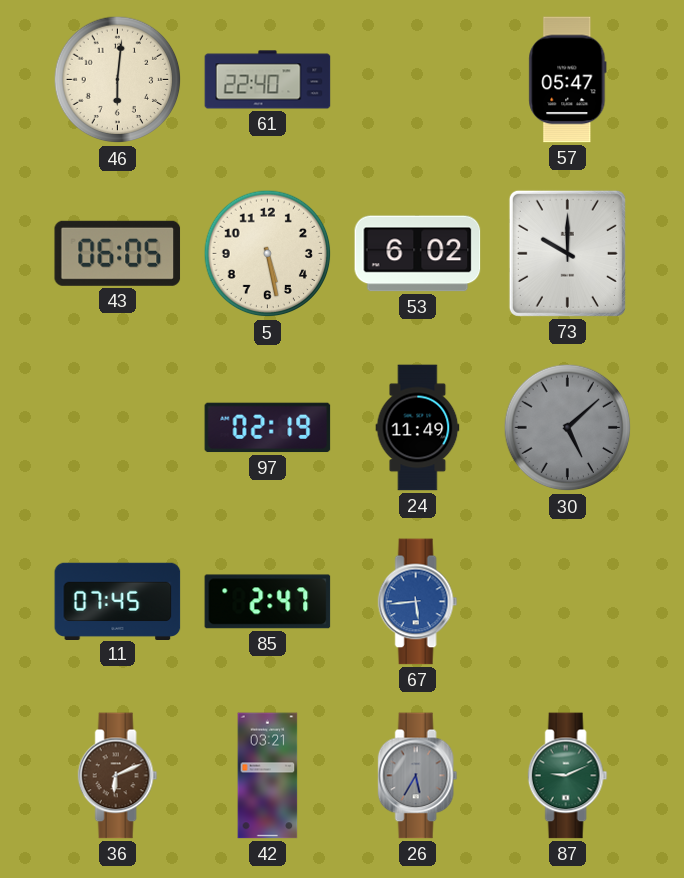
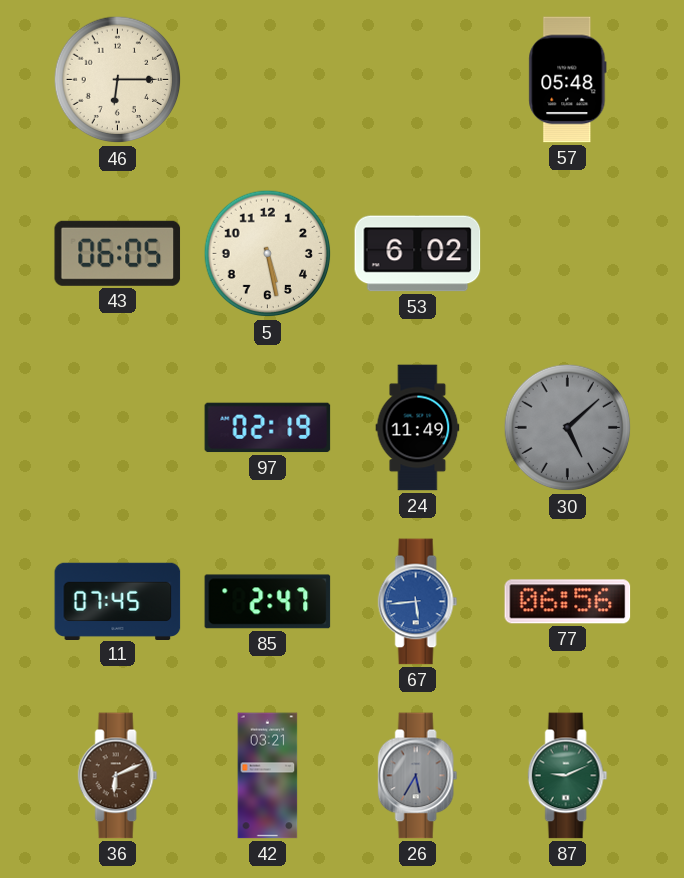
46: 6:01 -> 6:15
61: 22:40 -> none
57: 05:47 -> 05:48
73: 10:00 -> none
77: none -> 06:56
